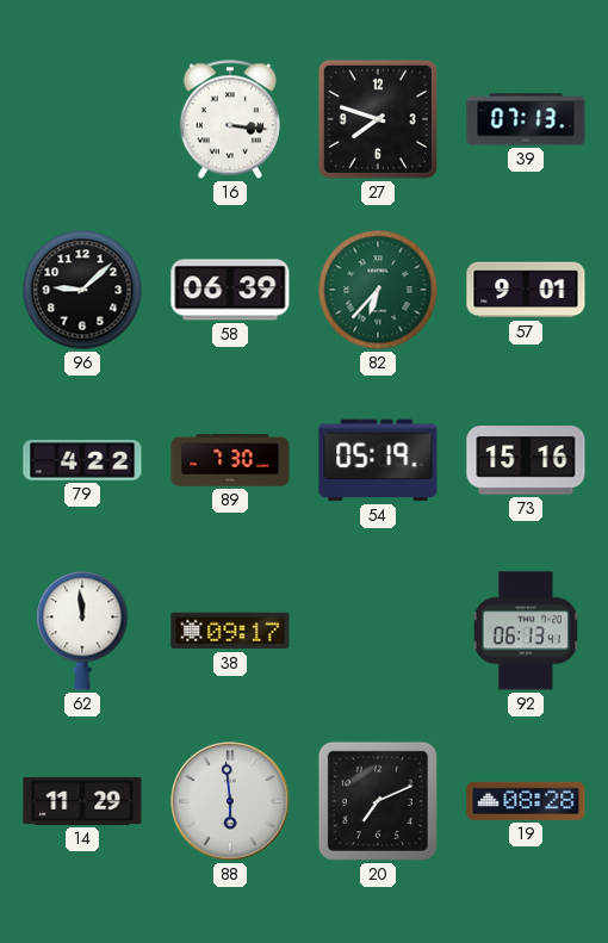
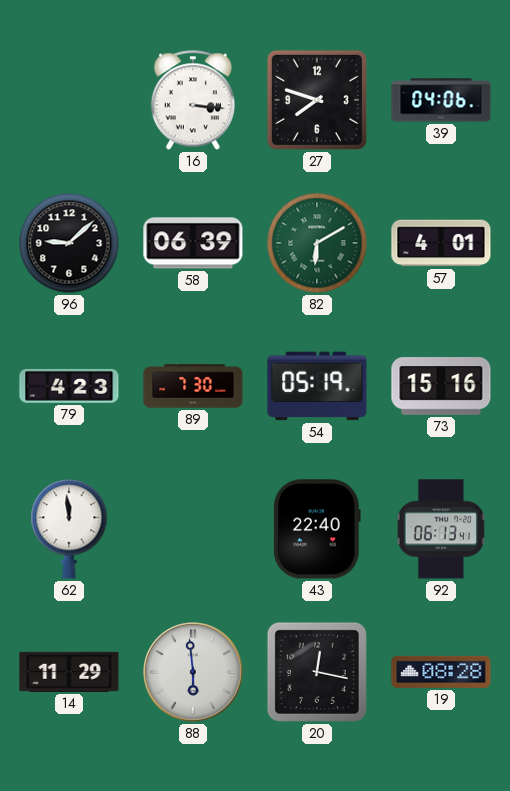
39: 07:13 -> 04:06
82: 6:37 -> 6:10
57: 9:01 -> 4:01
79: 4:22 -> 4:23
38: 09:17 -> none
43: none -> 22:40
20: 7:11 -> 12:17
